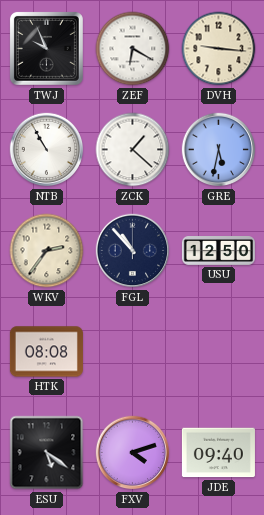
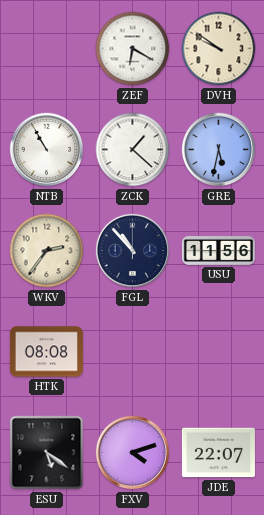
TWJ: 9:56 -> none
DVH: 9:16 -> 9:51
USU: 12:50 -> 11:56
JDE: 09:40 -> 22:07
